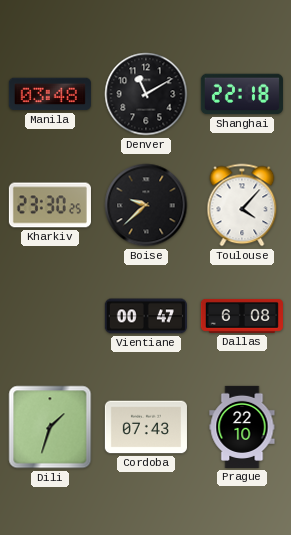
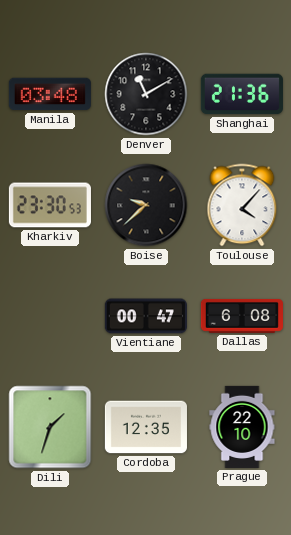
Shanghai: 22:18 -> 21:36
Kharkiv: 23:30:25 -> 23:30:53
Cordoba: 07:43 -> 12:35
